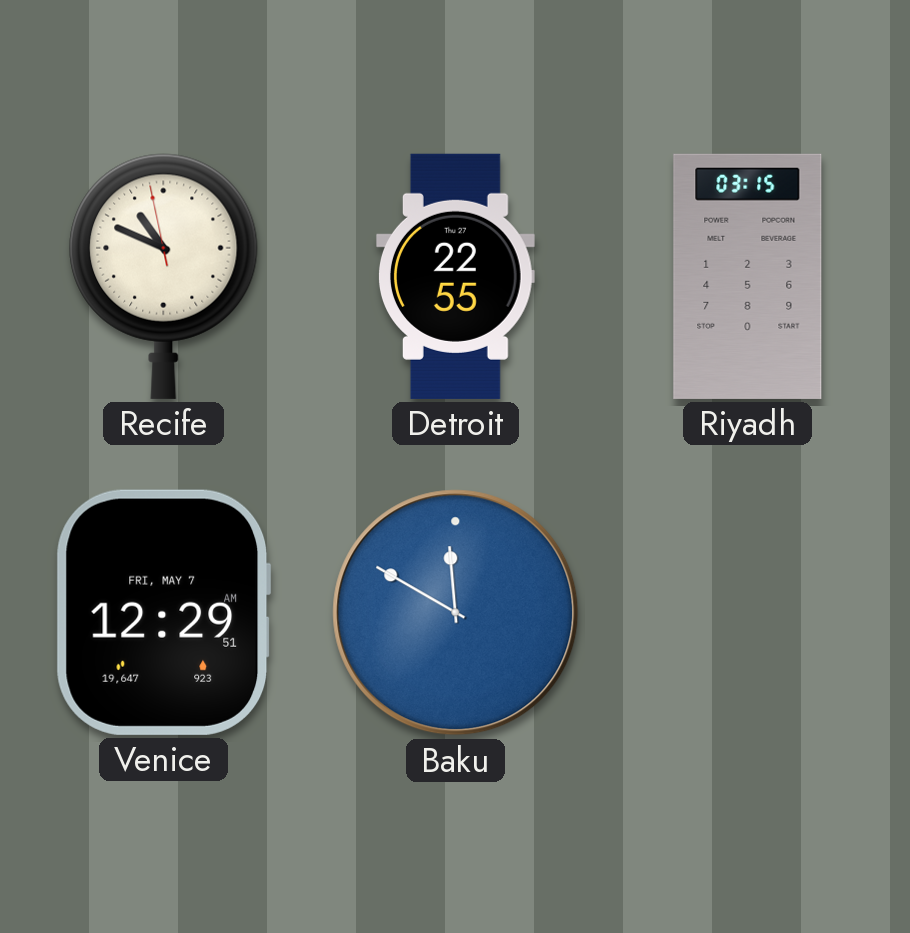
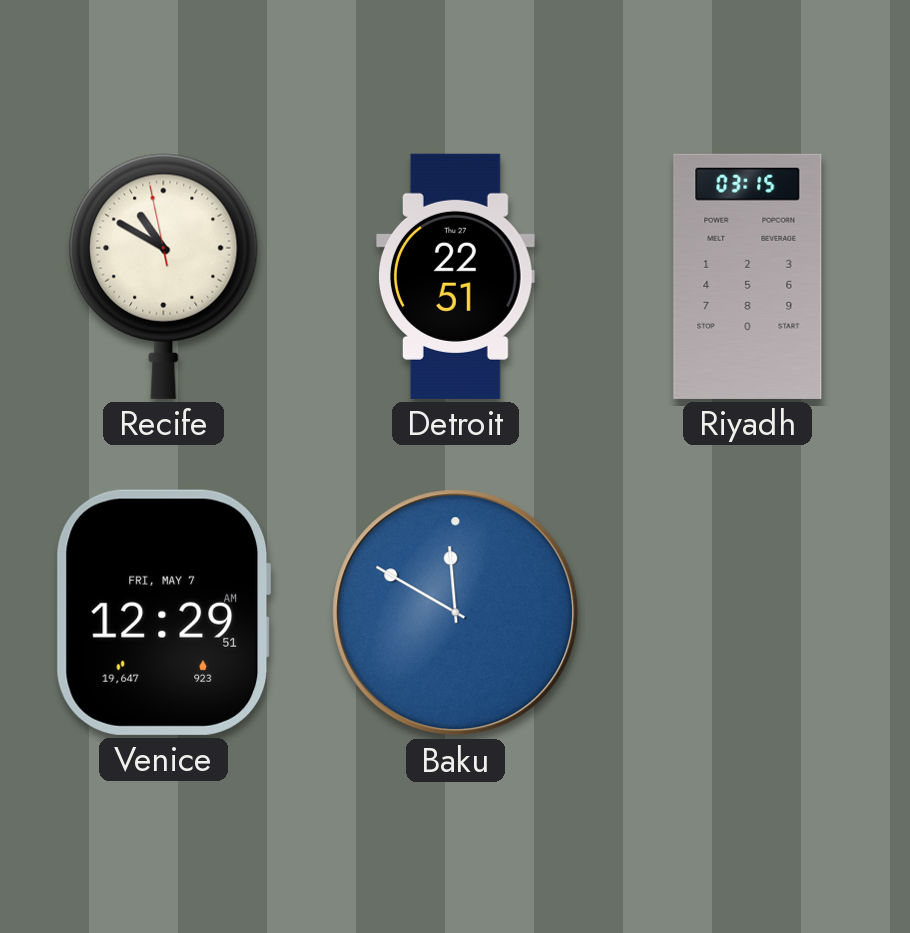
Recife: 10:48 -> 10:49
Detroit: 22:55 -> 22:51
